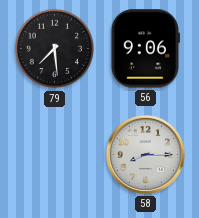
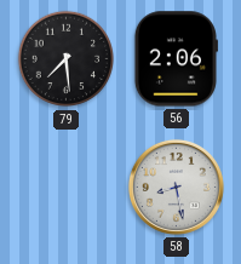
56: 9:06 -> 2:06
58: 8:15 -> 8:28
